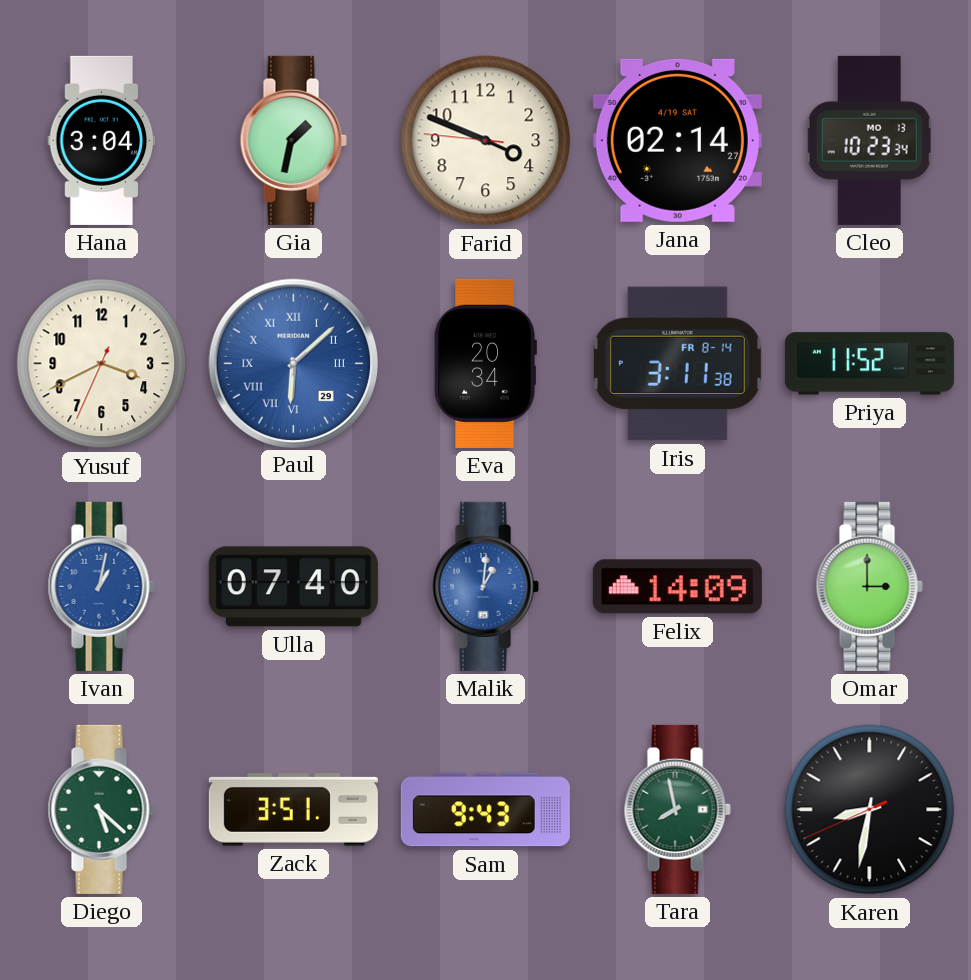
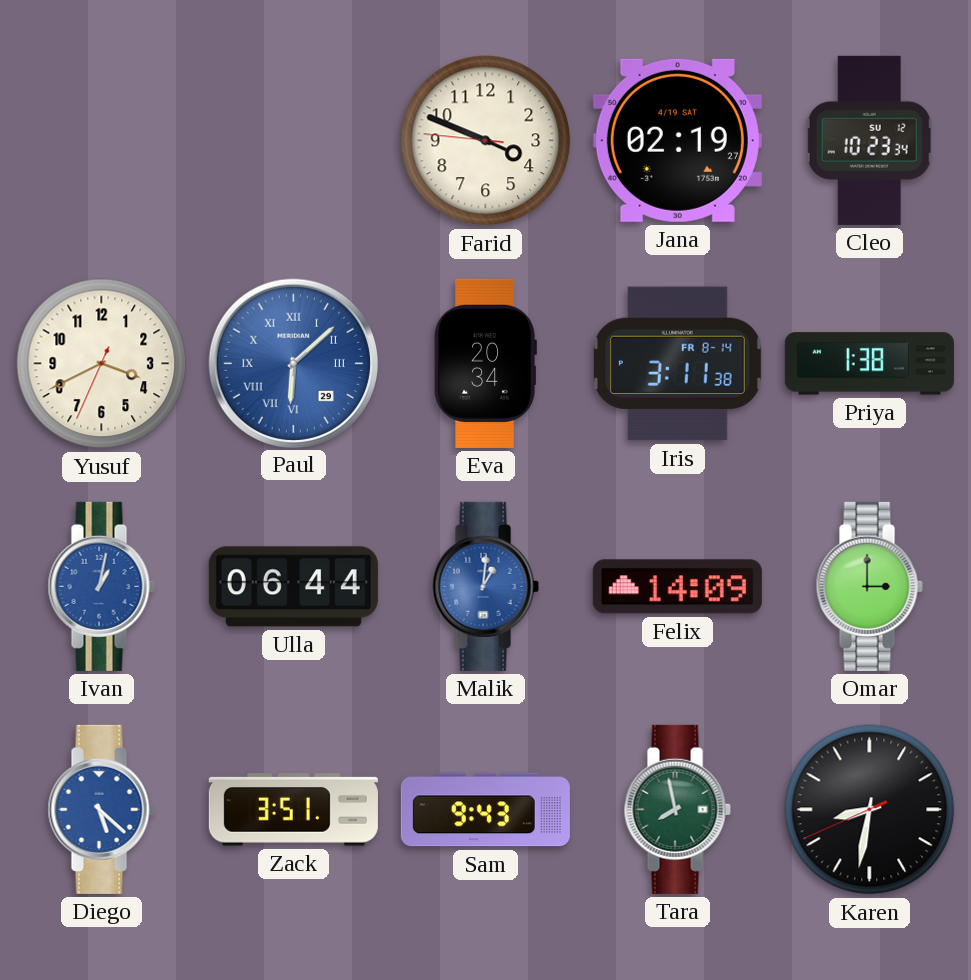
Hana: 3:04 -> none
Gia: 1:32 -> none
Jana: 02:14 -> 02:19
Cleo date: MO 13 -> SU 12
Priya: 11:52 -> 1:38
Ulla: 07:40 -> 06:44
Diego dial: green -> blue
